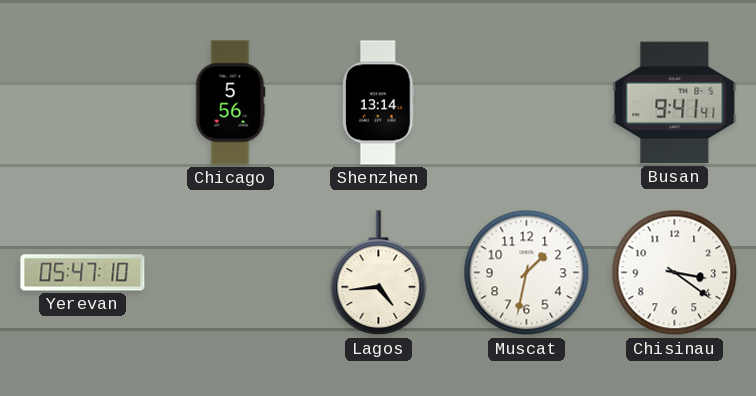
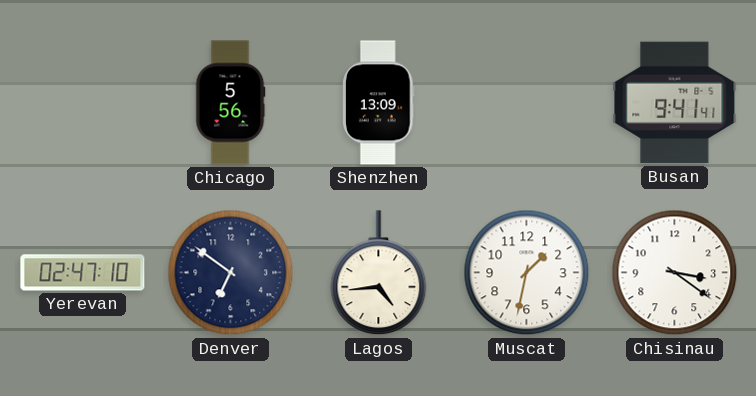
Shenzhen: 13:14 -> 13:09
Yerevan: 05:47 -> 02:47
Denver: none -> 6:51
